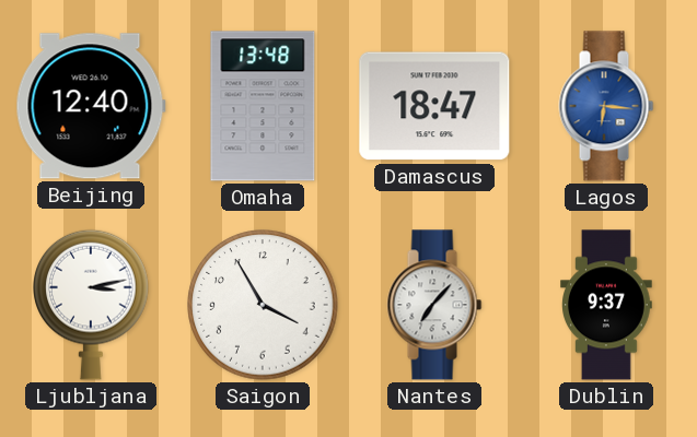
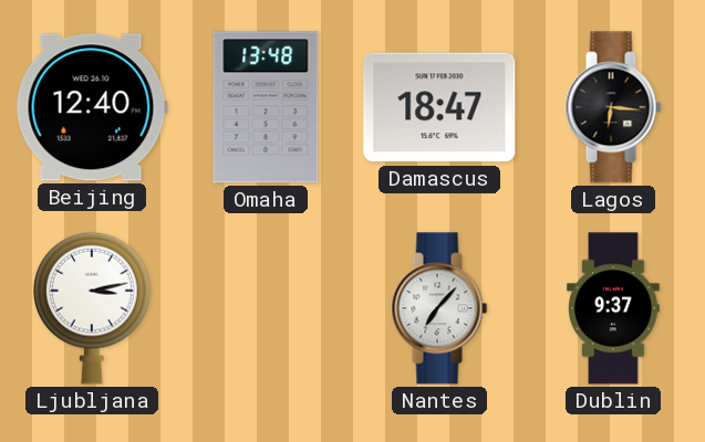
Lagos dial: blue -> black
Saigon: 3:55 -> none
